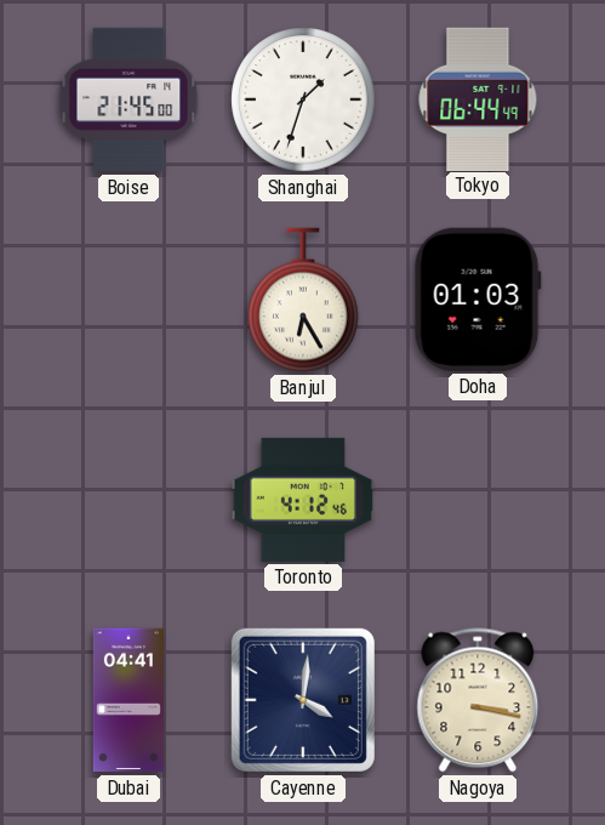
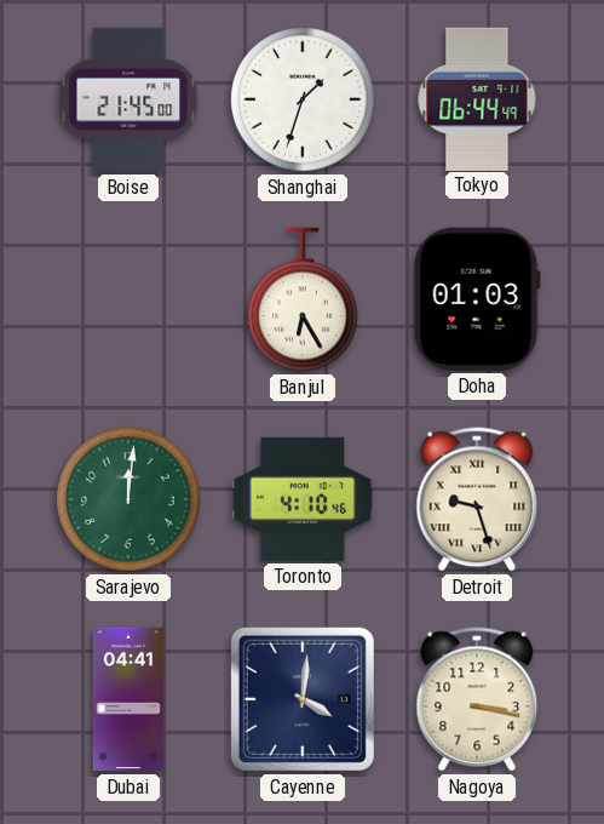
Sarajevo: none -> 12:01
Toronto: 4:12 -> 4:10
Detroit: none -> 9:27
